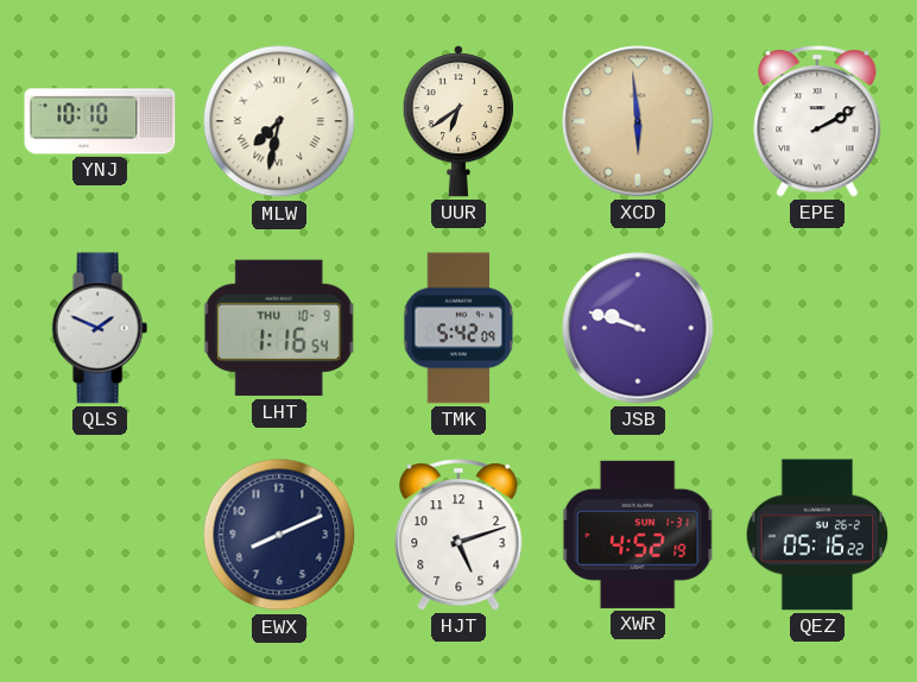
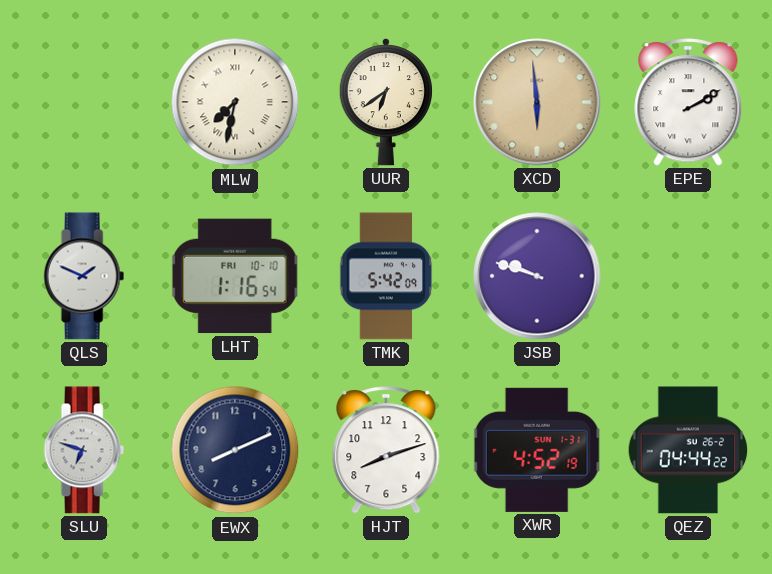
YNJ: 10:10 -> none
LHT date: THU 10-9 -> FRI 10-10
SLU: none -> 6:48
HJT: 5:12 -> 8:12
QEZ: 05:16 -> 04:44
